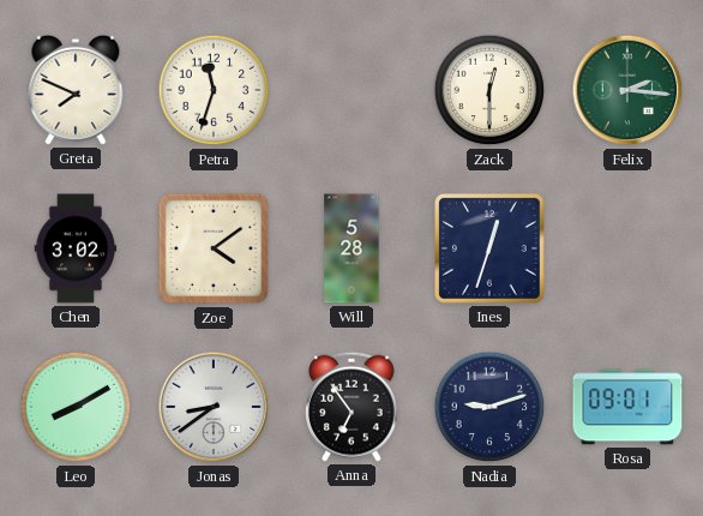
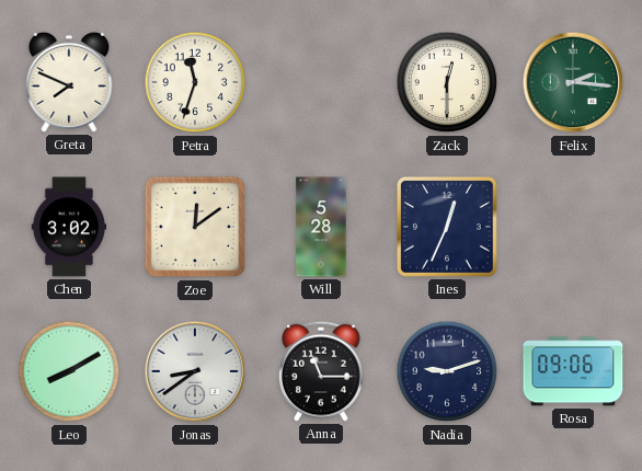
Zoe: 4:09 -> 12:09
Ines: 12:33 -> 12:34
Anna: 6:54 -> 11:15
Rosa: 09:01 -> 09:06
